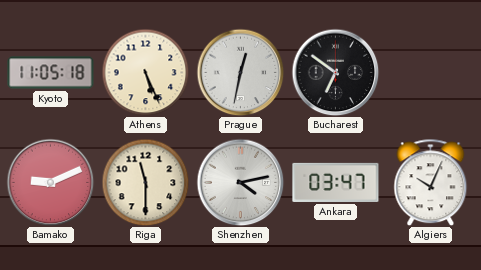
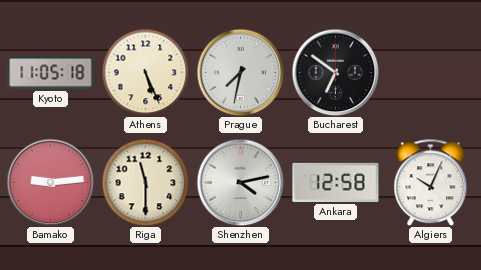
Prague: 12:32 -> 7:32
Bamako: 9:11 -> 9:14
Ankara: 03:47 -> 12:58
